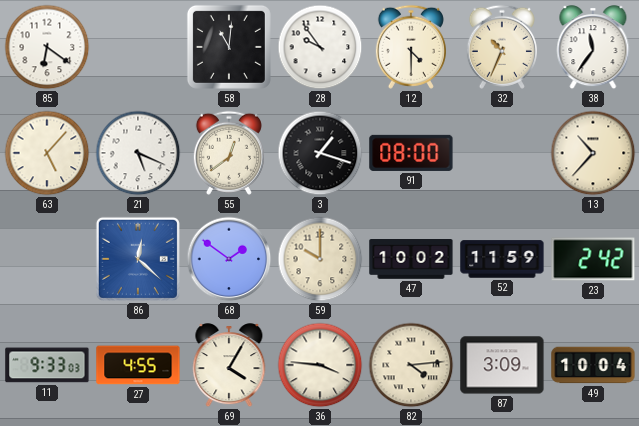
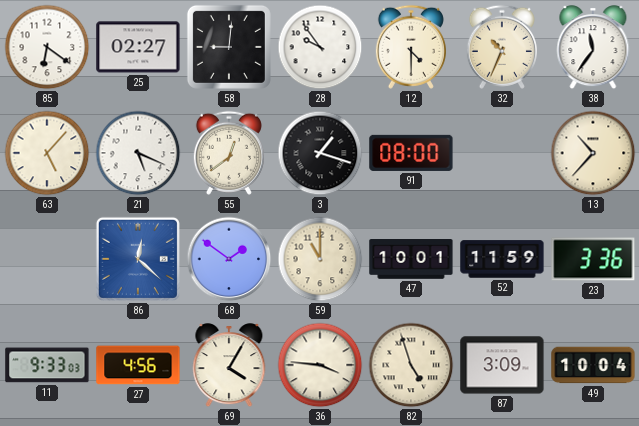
25: none -> 02:27
58: 11:01 -> 9:01
59: 10:00 -> 11:00
47: 10:02 -> 10:01
23: 2:42 -> 3:36
27: 4:55 -> 4:56
82: 4:14 -> 4:57
